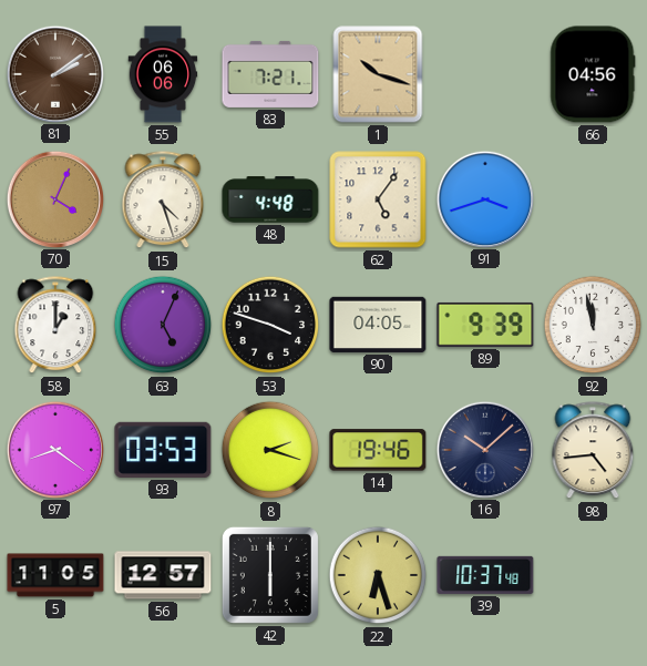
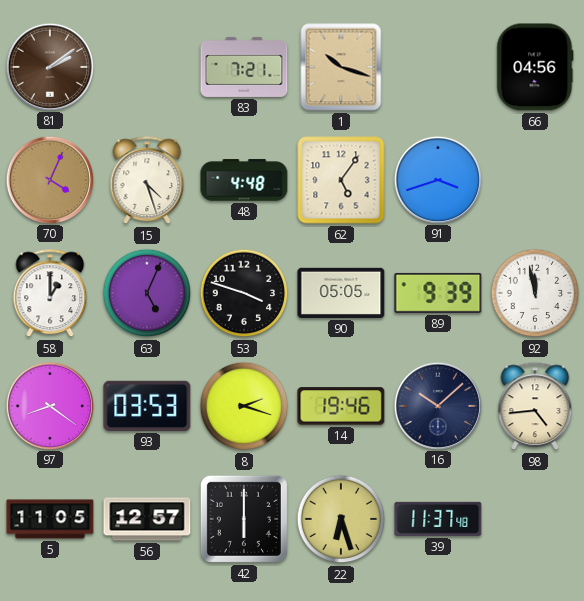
55: 06:06 -> none
90: 04:05 -> 05:05
39: 10:37 -> 11:37
